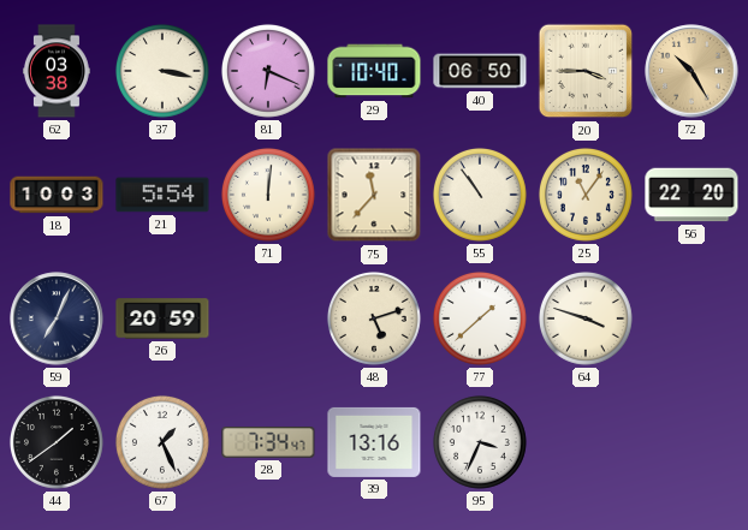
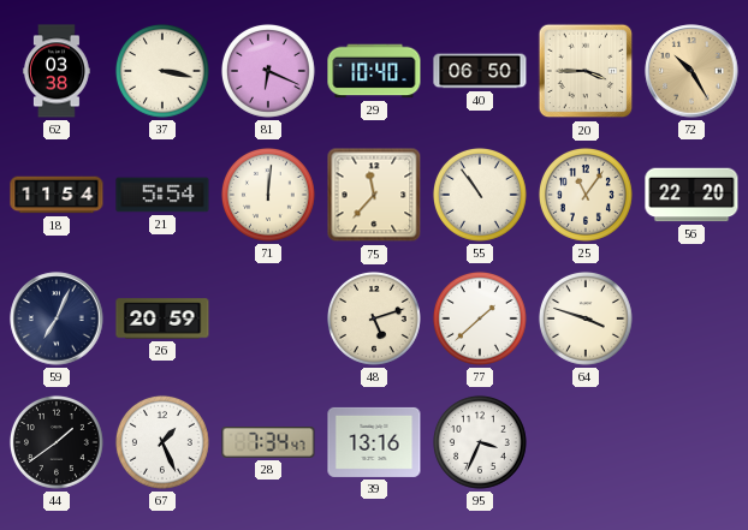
18: 10:03 -> 11:54
